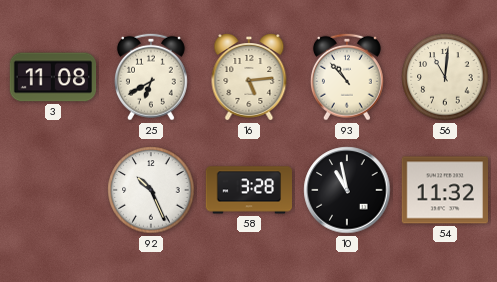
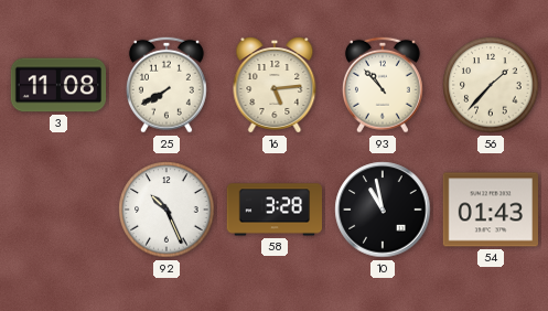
25: 6:40 -> 7:40
56: 11:01 -> 1:37
54: 11:32 -> 01:43
